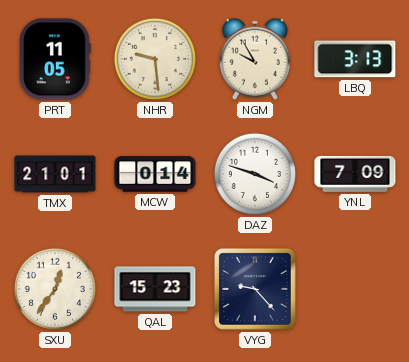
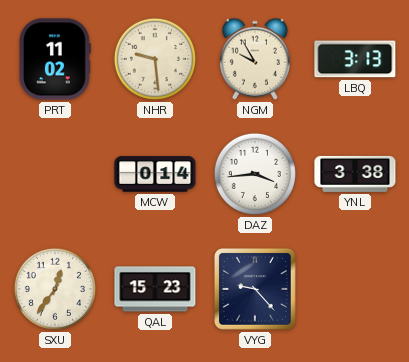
PRT: 11:05 -> 11:02
TMX: 21:01 -> none
DAZ: 3:48 -> 3:44
YNL: 7:09 -> 3:38
